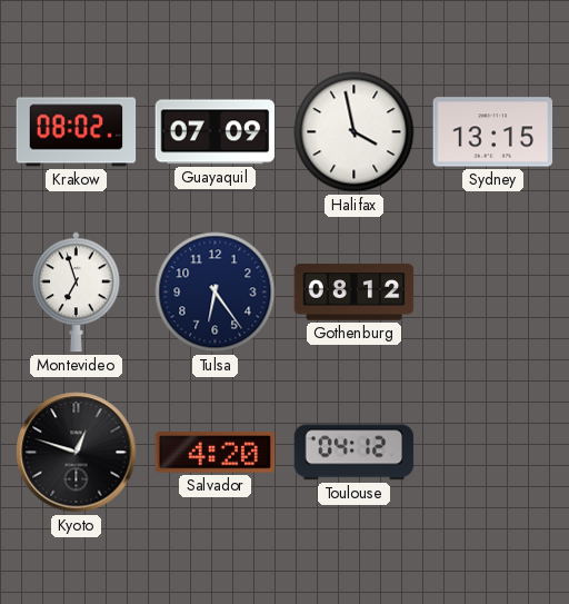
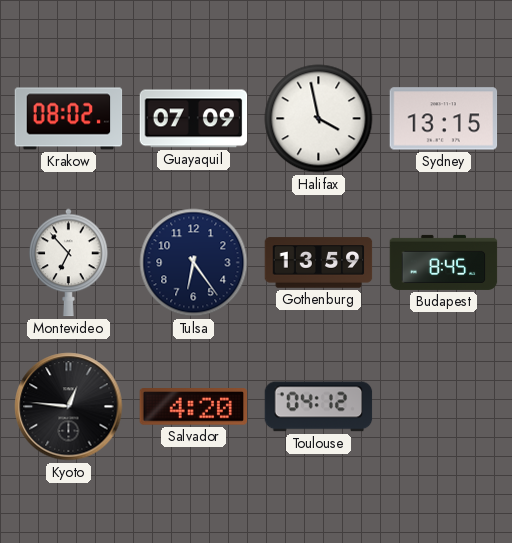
Montevideo: 6:57 -> 6:53
Gothenburg: 08:12 -> 13:59
Budapest: none -> 8:45
Kyoto: 12:48 -> 12:46
